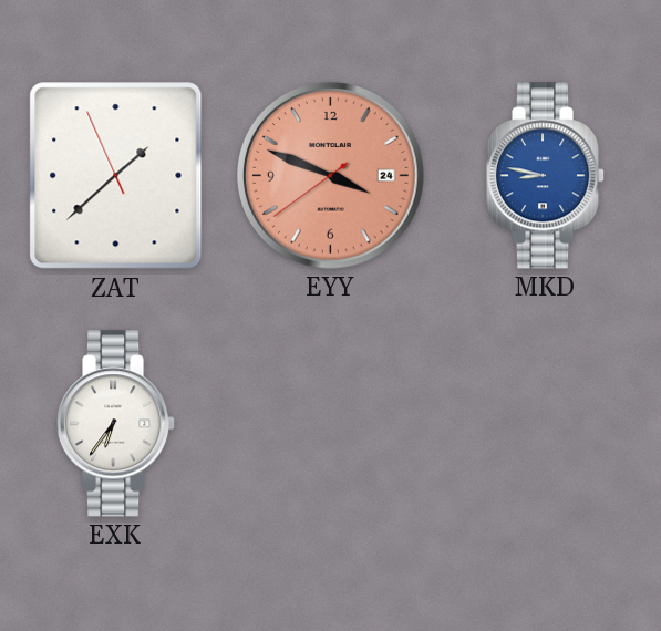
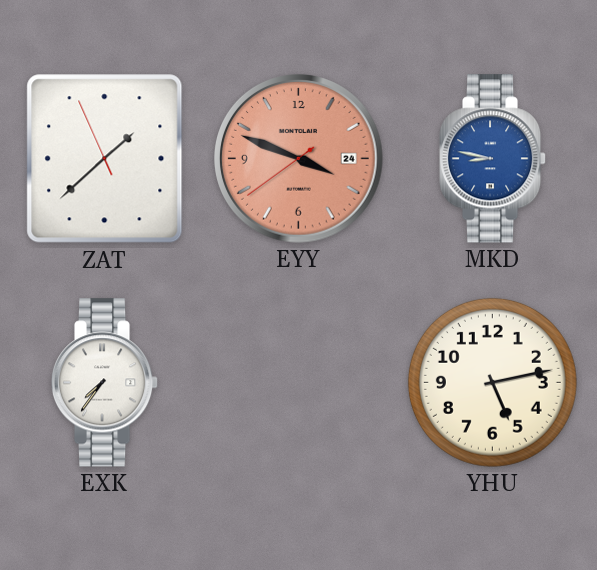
EXK: 6:36 -> 7:36
YHU: none -> 5:13
